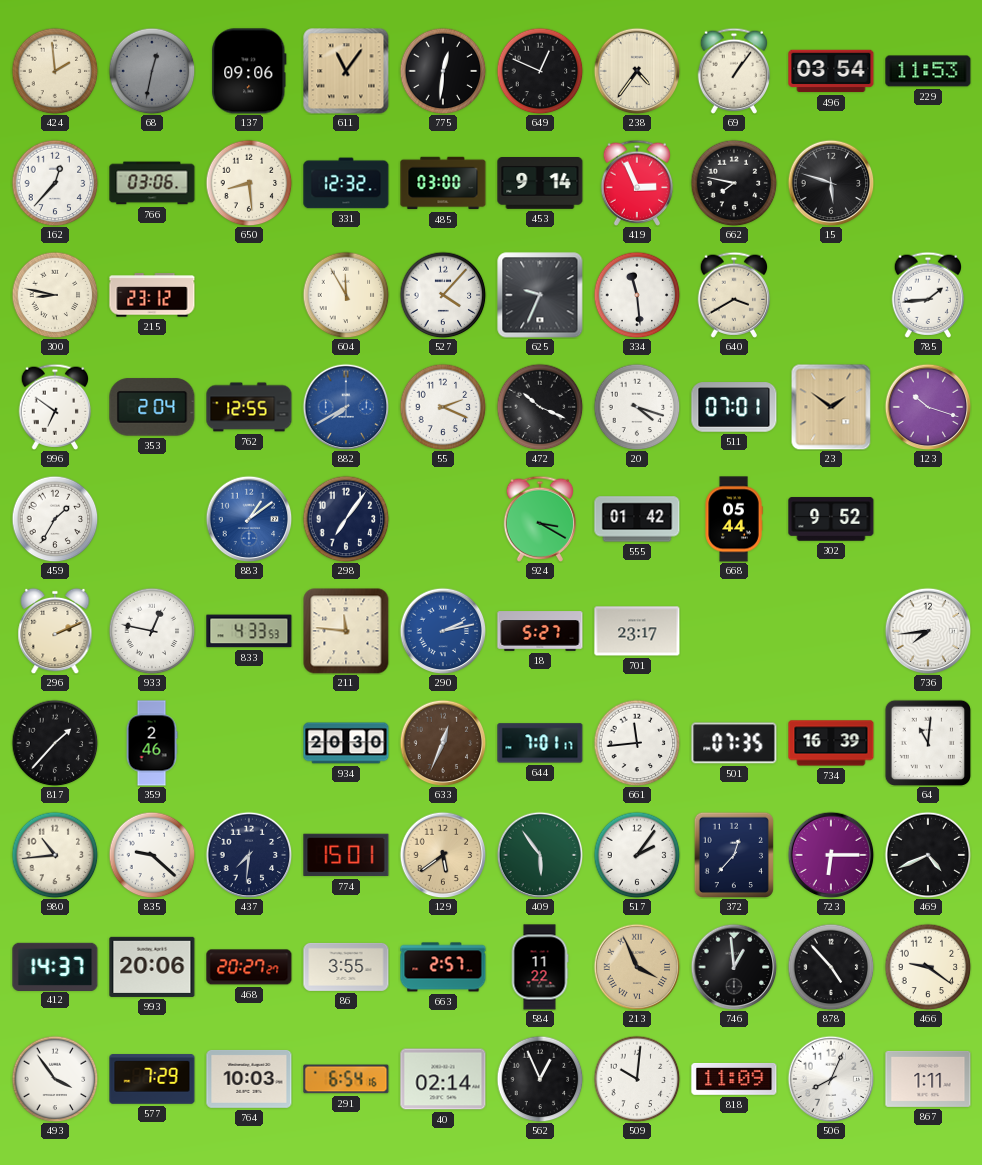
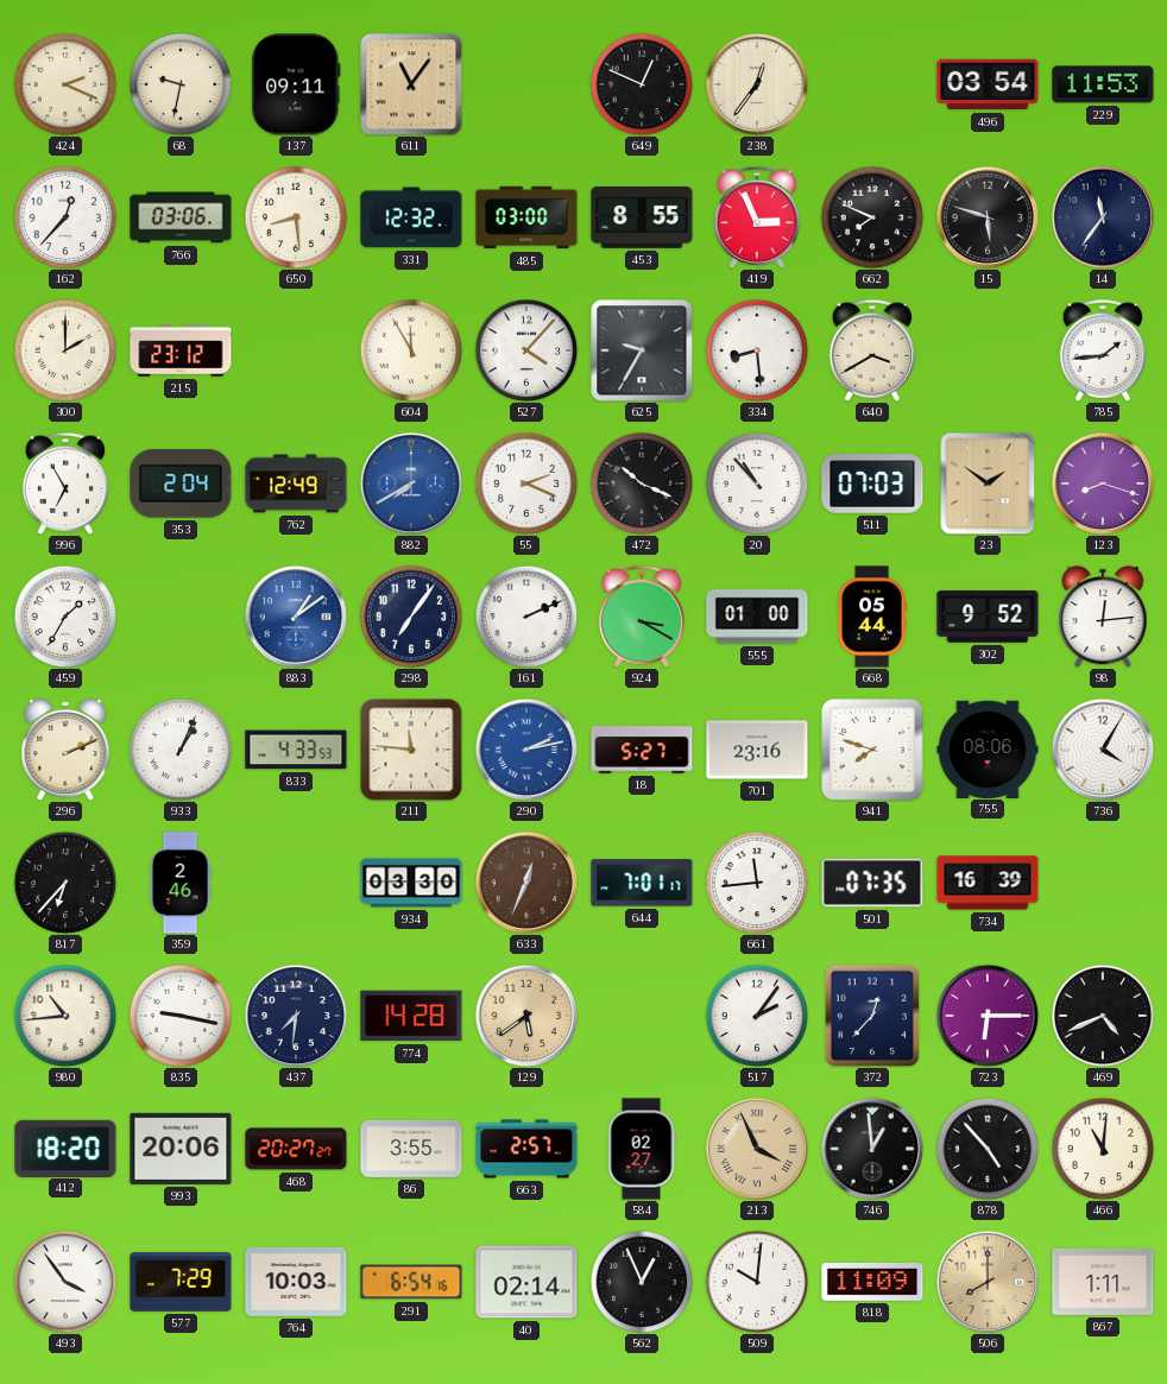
424: 1:59 -> 2:19
68: 12:32 -> 9:32
68 dial: grey -> cream
137: 09:06 -> 09:11
775: 12:31 -> none
238: 4:36 -> 12:36
69: 1:06 -> none
453: 9:14 -> 8:55
662: 7:47 -> 7:49
14: none -> 11:36
300: 8:47 -> 2:00
625: 9:34 -> 9:35
334: 11:29 -> 8:29
996: 6:51 -> 6:55
762: 12:55 -> 12:49
20: 4:18 -> 10:53
511: 07:01 -> 07:03
123: 10:18 -> 8:18
161: none -> 2:11
555: 01:42 -> 01:00
98: none -> 12:14
933: 12:47 -> 1:04
701: 23:17 -> 23:16
941: none -> 7:48
755: none -> 08:06
736: 7:44 -> 4:05
817: 1:37 -> 6:37
934: 20:30 -> 03:30
64: 11:01 -> none
835: 9:22 -> 9:17
774: 15:01 -> 14:28
409: 5:54 -> none
412: 14:37 -> 18:20
584: 11:22 -> 02:27
466: 9:21 -> 11:01
506: 8:04 -> 8:00
506 dial: white -> champagne
